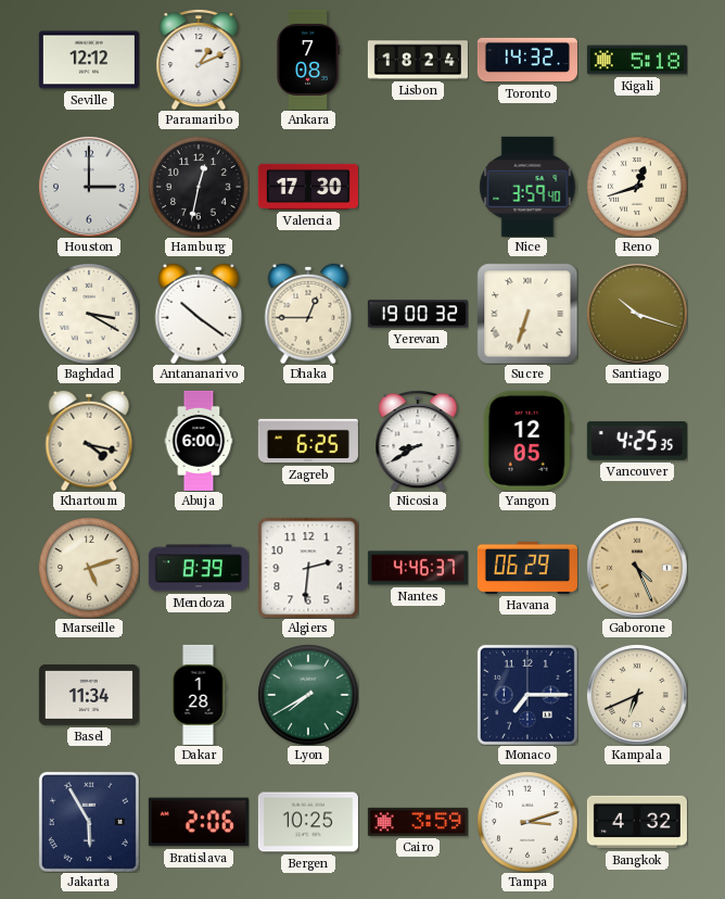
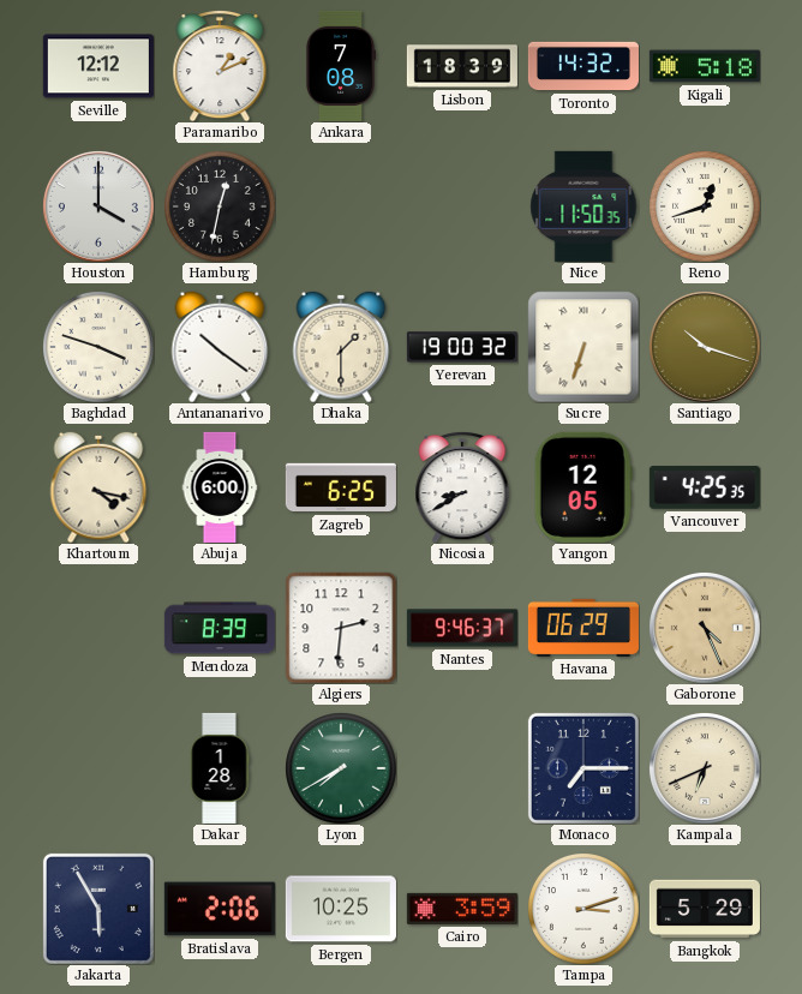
Lisbon: 18:24 -> 18:39
Houston: 3:00 -> 4:00
Valencia: 17:30 -> none
Nice: 3:59 -> 11:50
Baghdad: 3:20 -> 3:48
Dhaka: 12:45 -> 1:30
Marseille: 5:12 -> none
Nantes: 4:46 -> 9:46
Basel: 11:34 -> none
Bangkok: 4:32 -> 5:29
